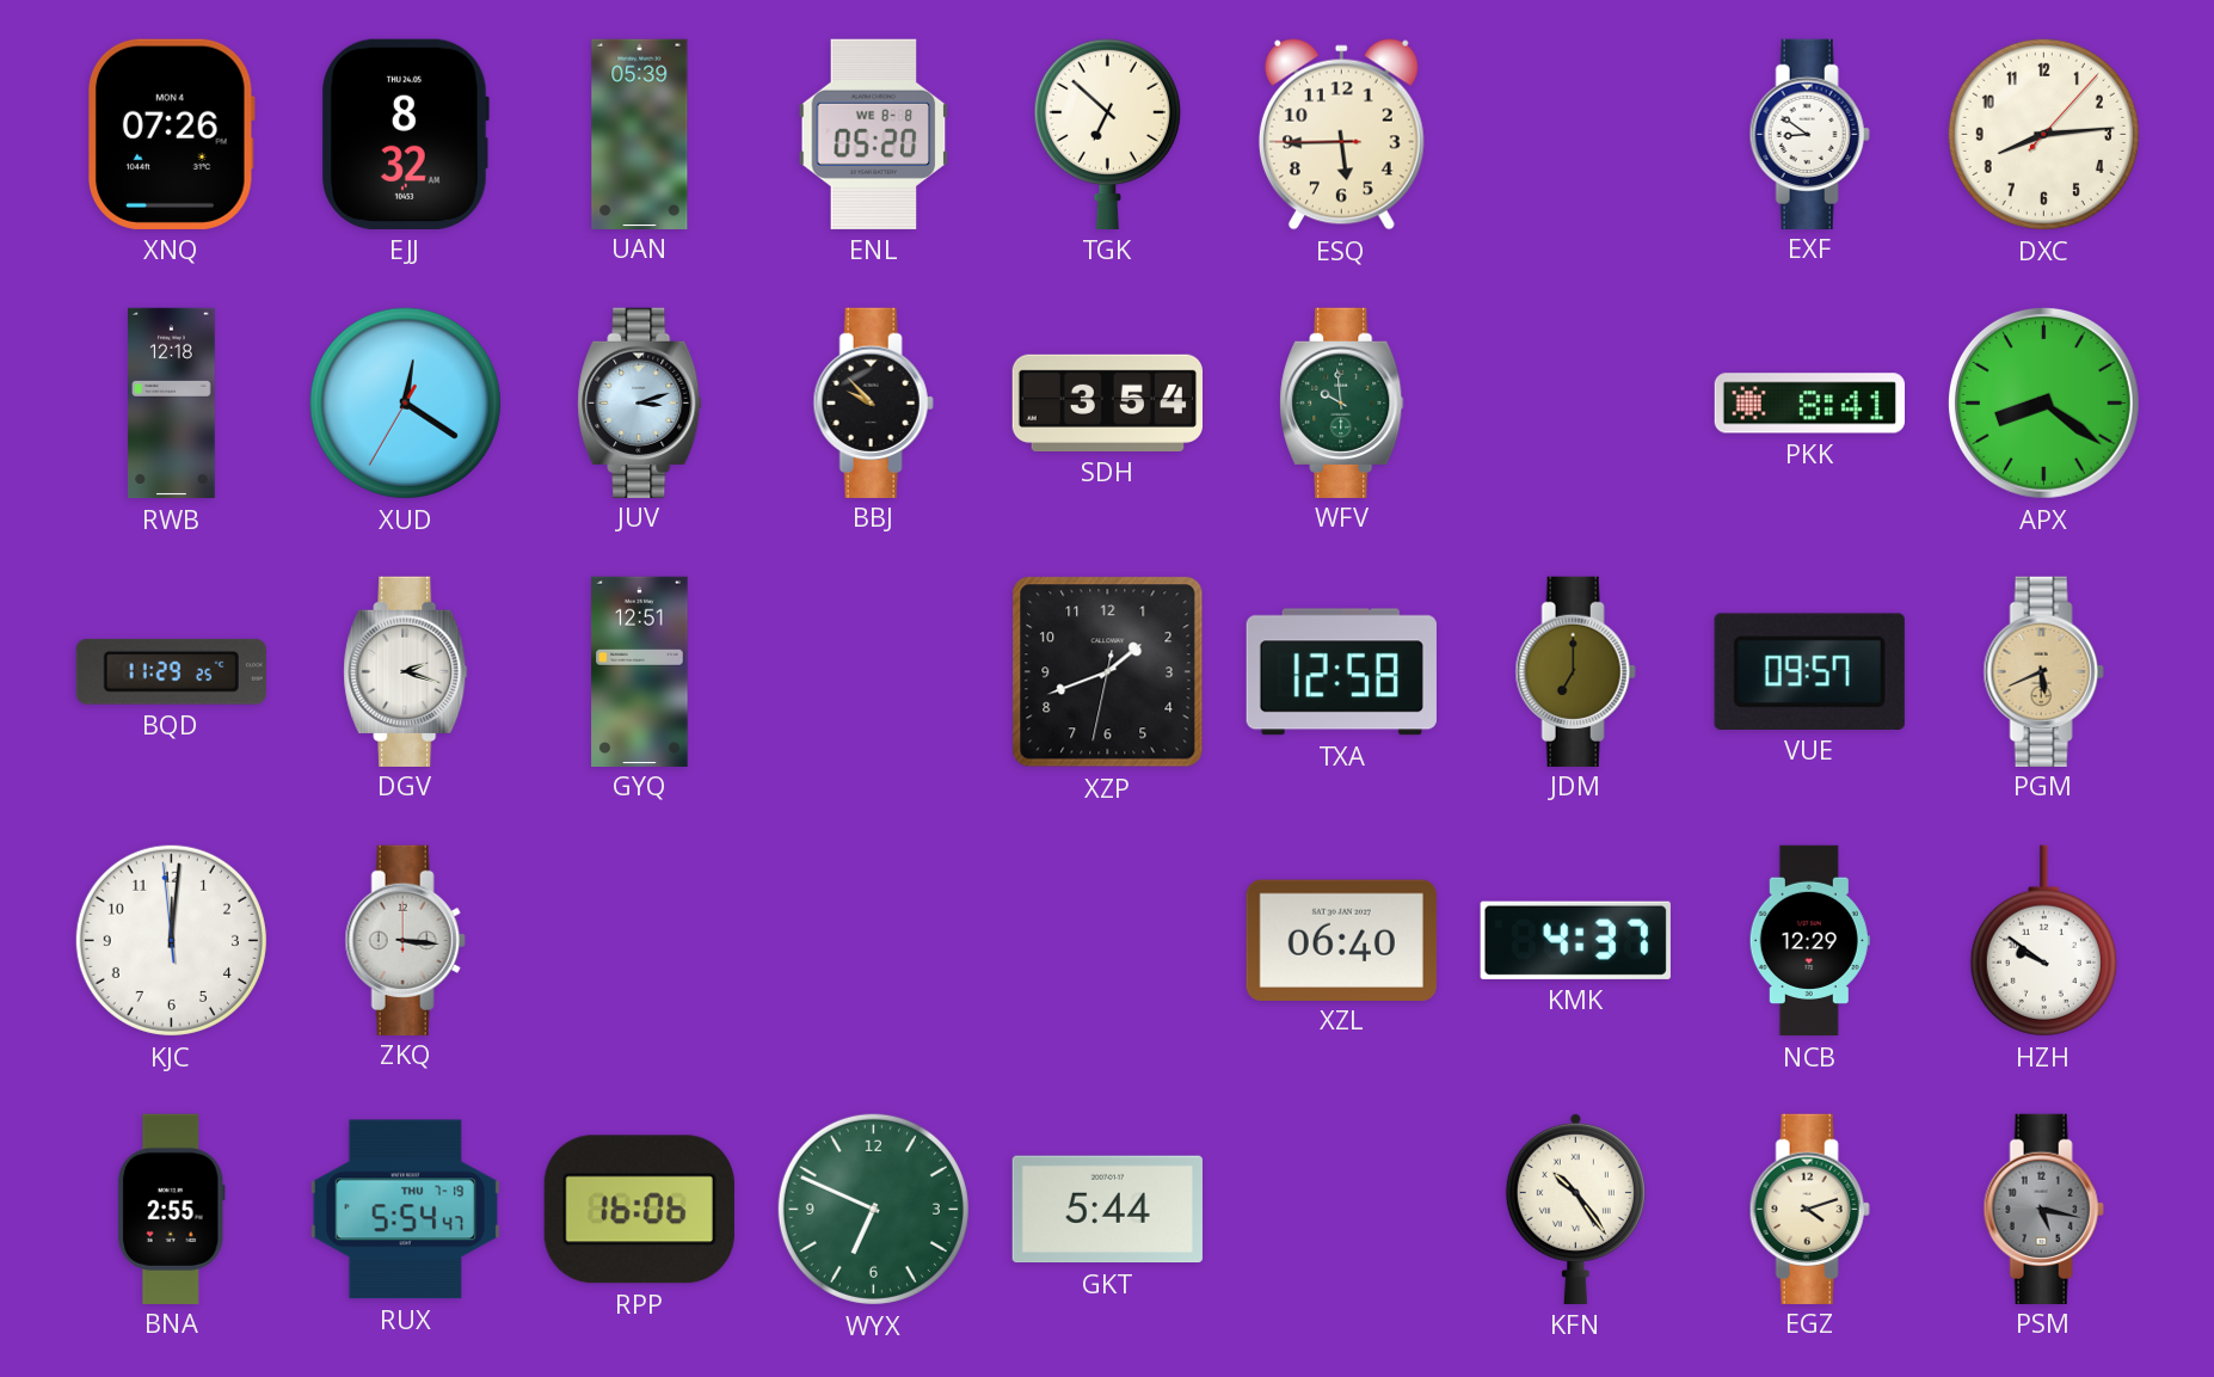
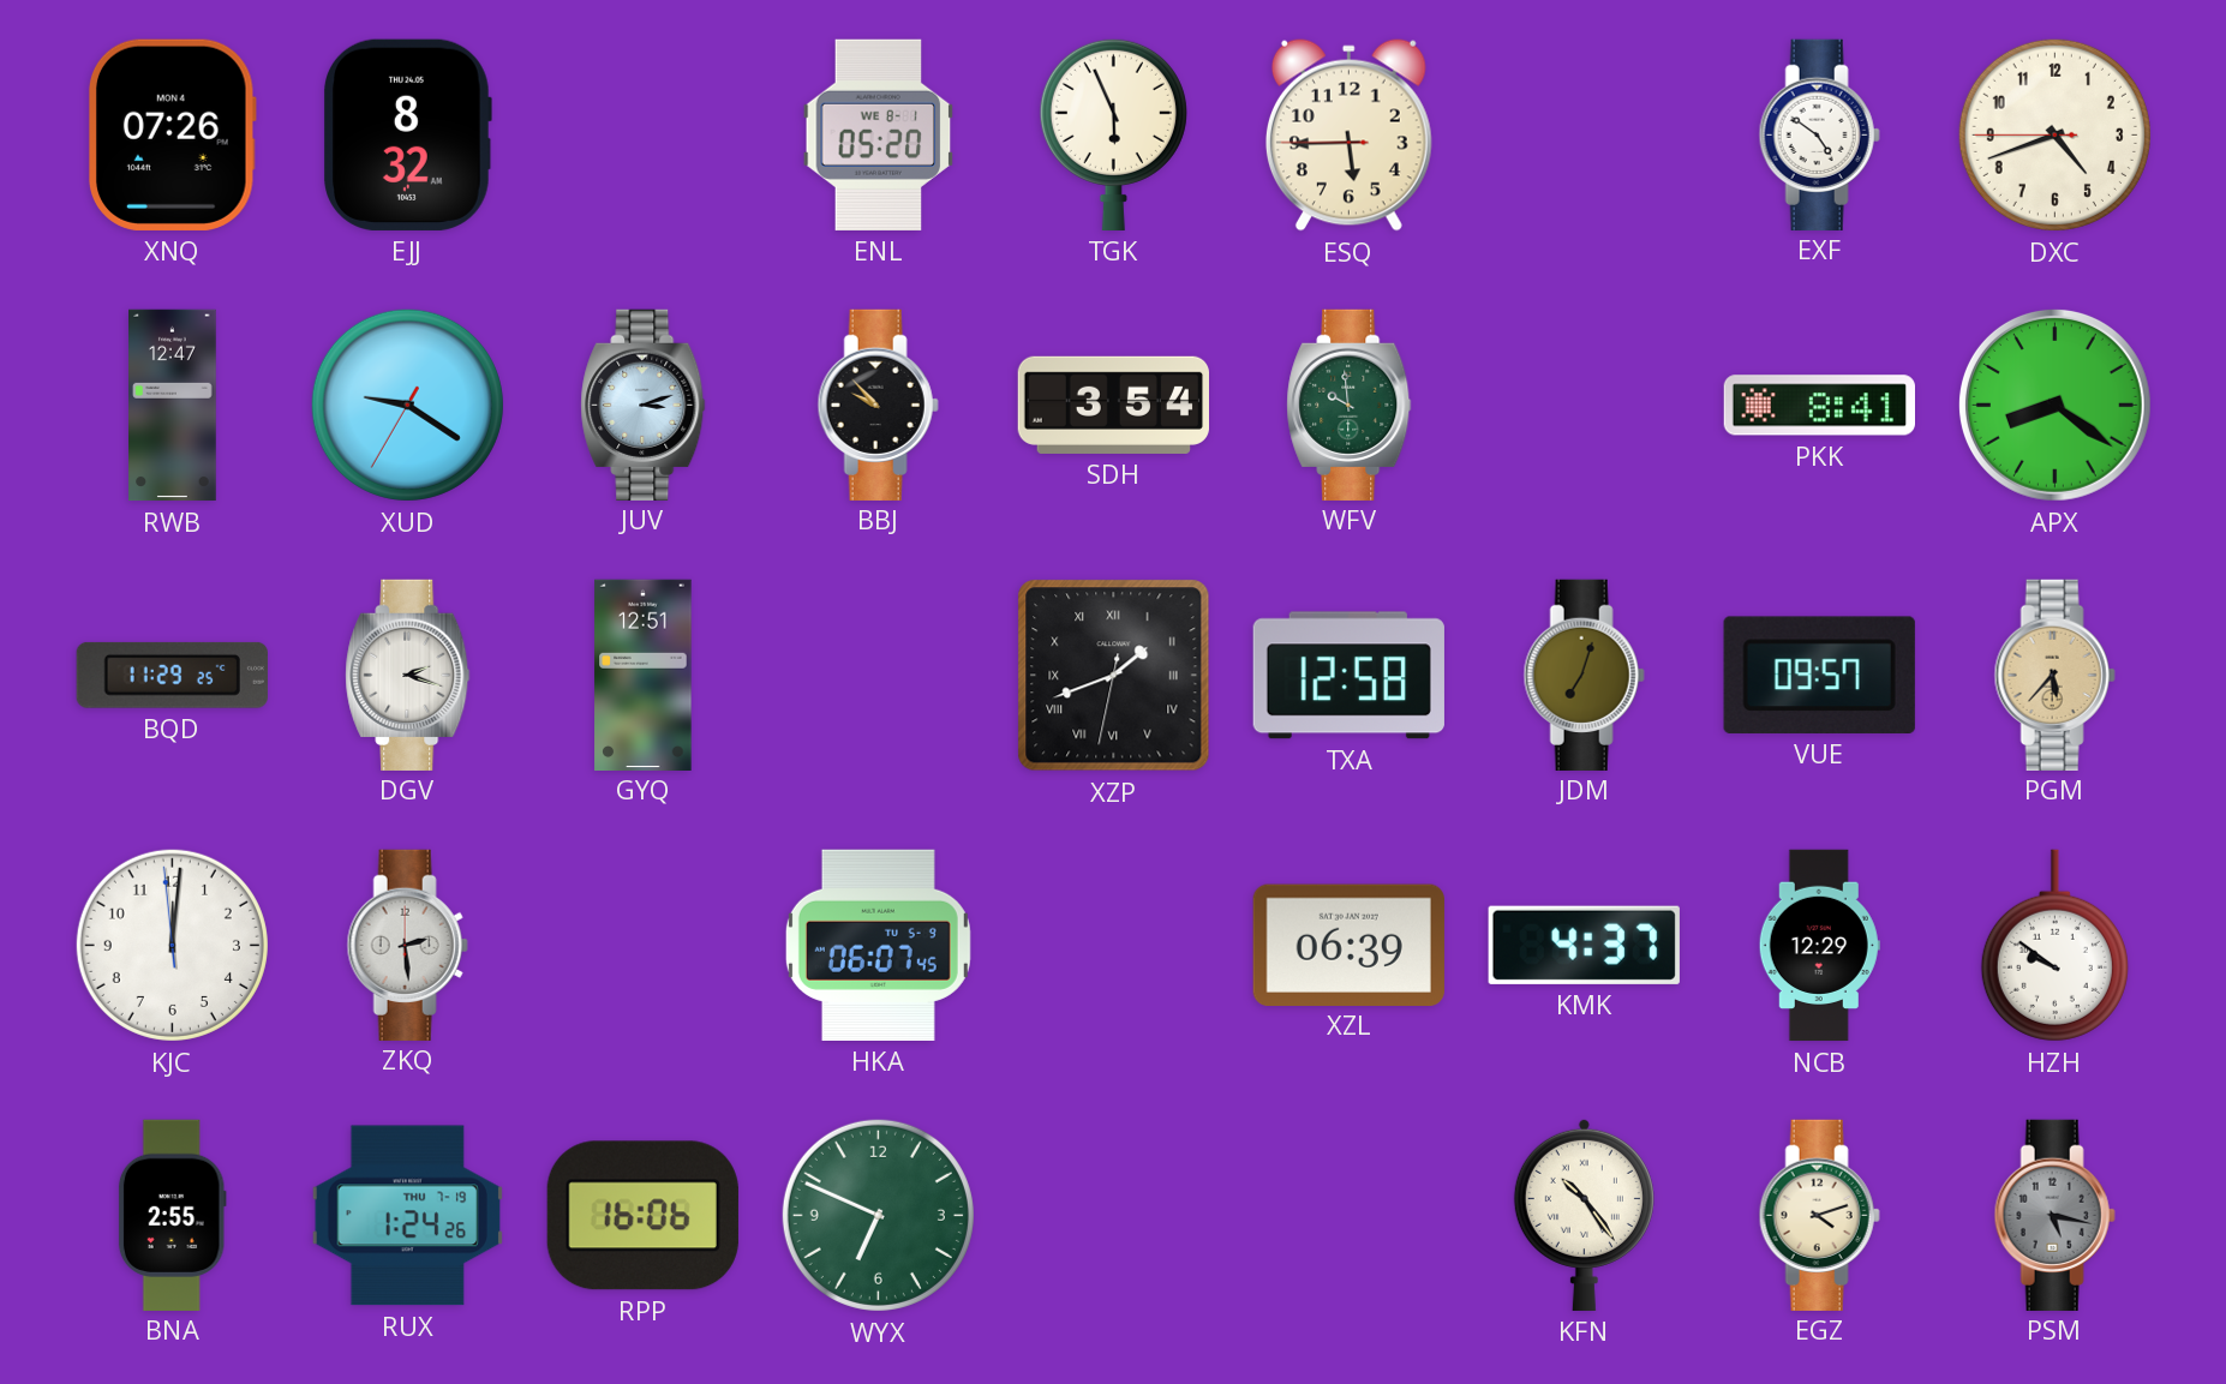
UAN: 05:39 -> none
ENL date: WE 8-8 -> WE 8-1
TGK: 6:52 -> 5:56
EXF: 8:51 -> 4:51
DXC: 8:14 -> 4:41
RWB: 12:18 -> 12:47
XUD: 12:20 -> 9:20
XZP numerals: Arabic -> Roman
JDM: 7:00 -> 7:03
PGM: 5:41 -> 5:37
ZKQ: 3:16 -> 2:29
HKA: none -> 06:07
XZL: 06:40 -> 06:39
RUX: 5:54 -> 1:24
GKT: 5:44 -> none
